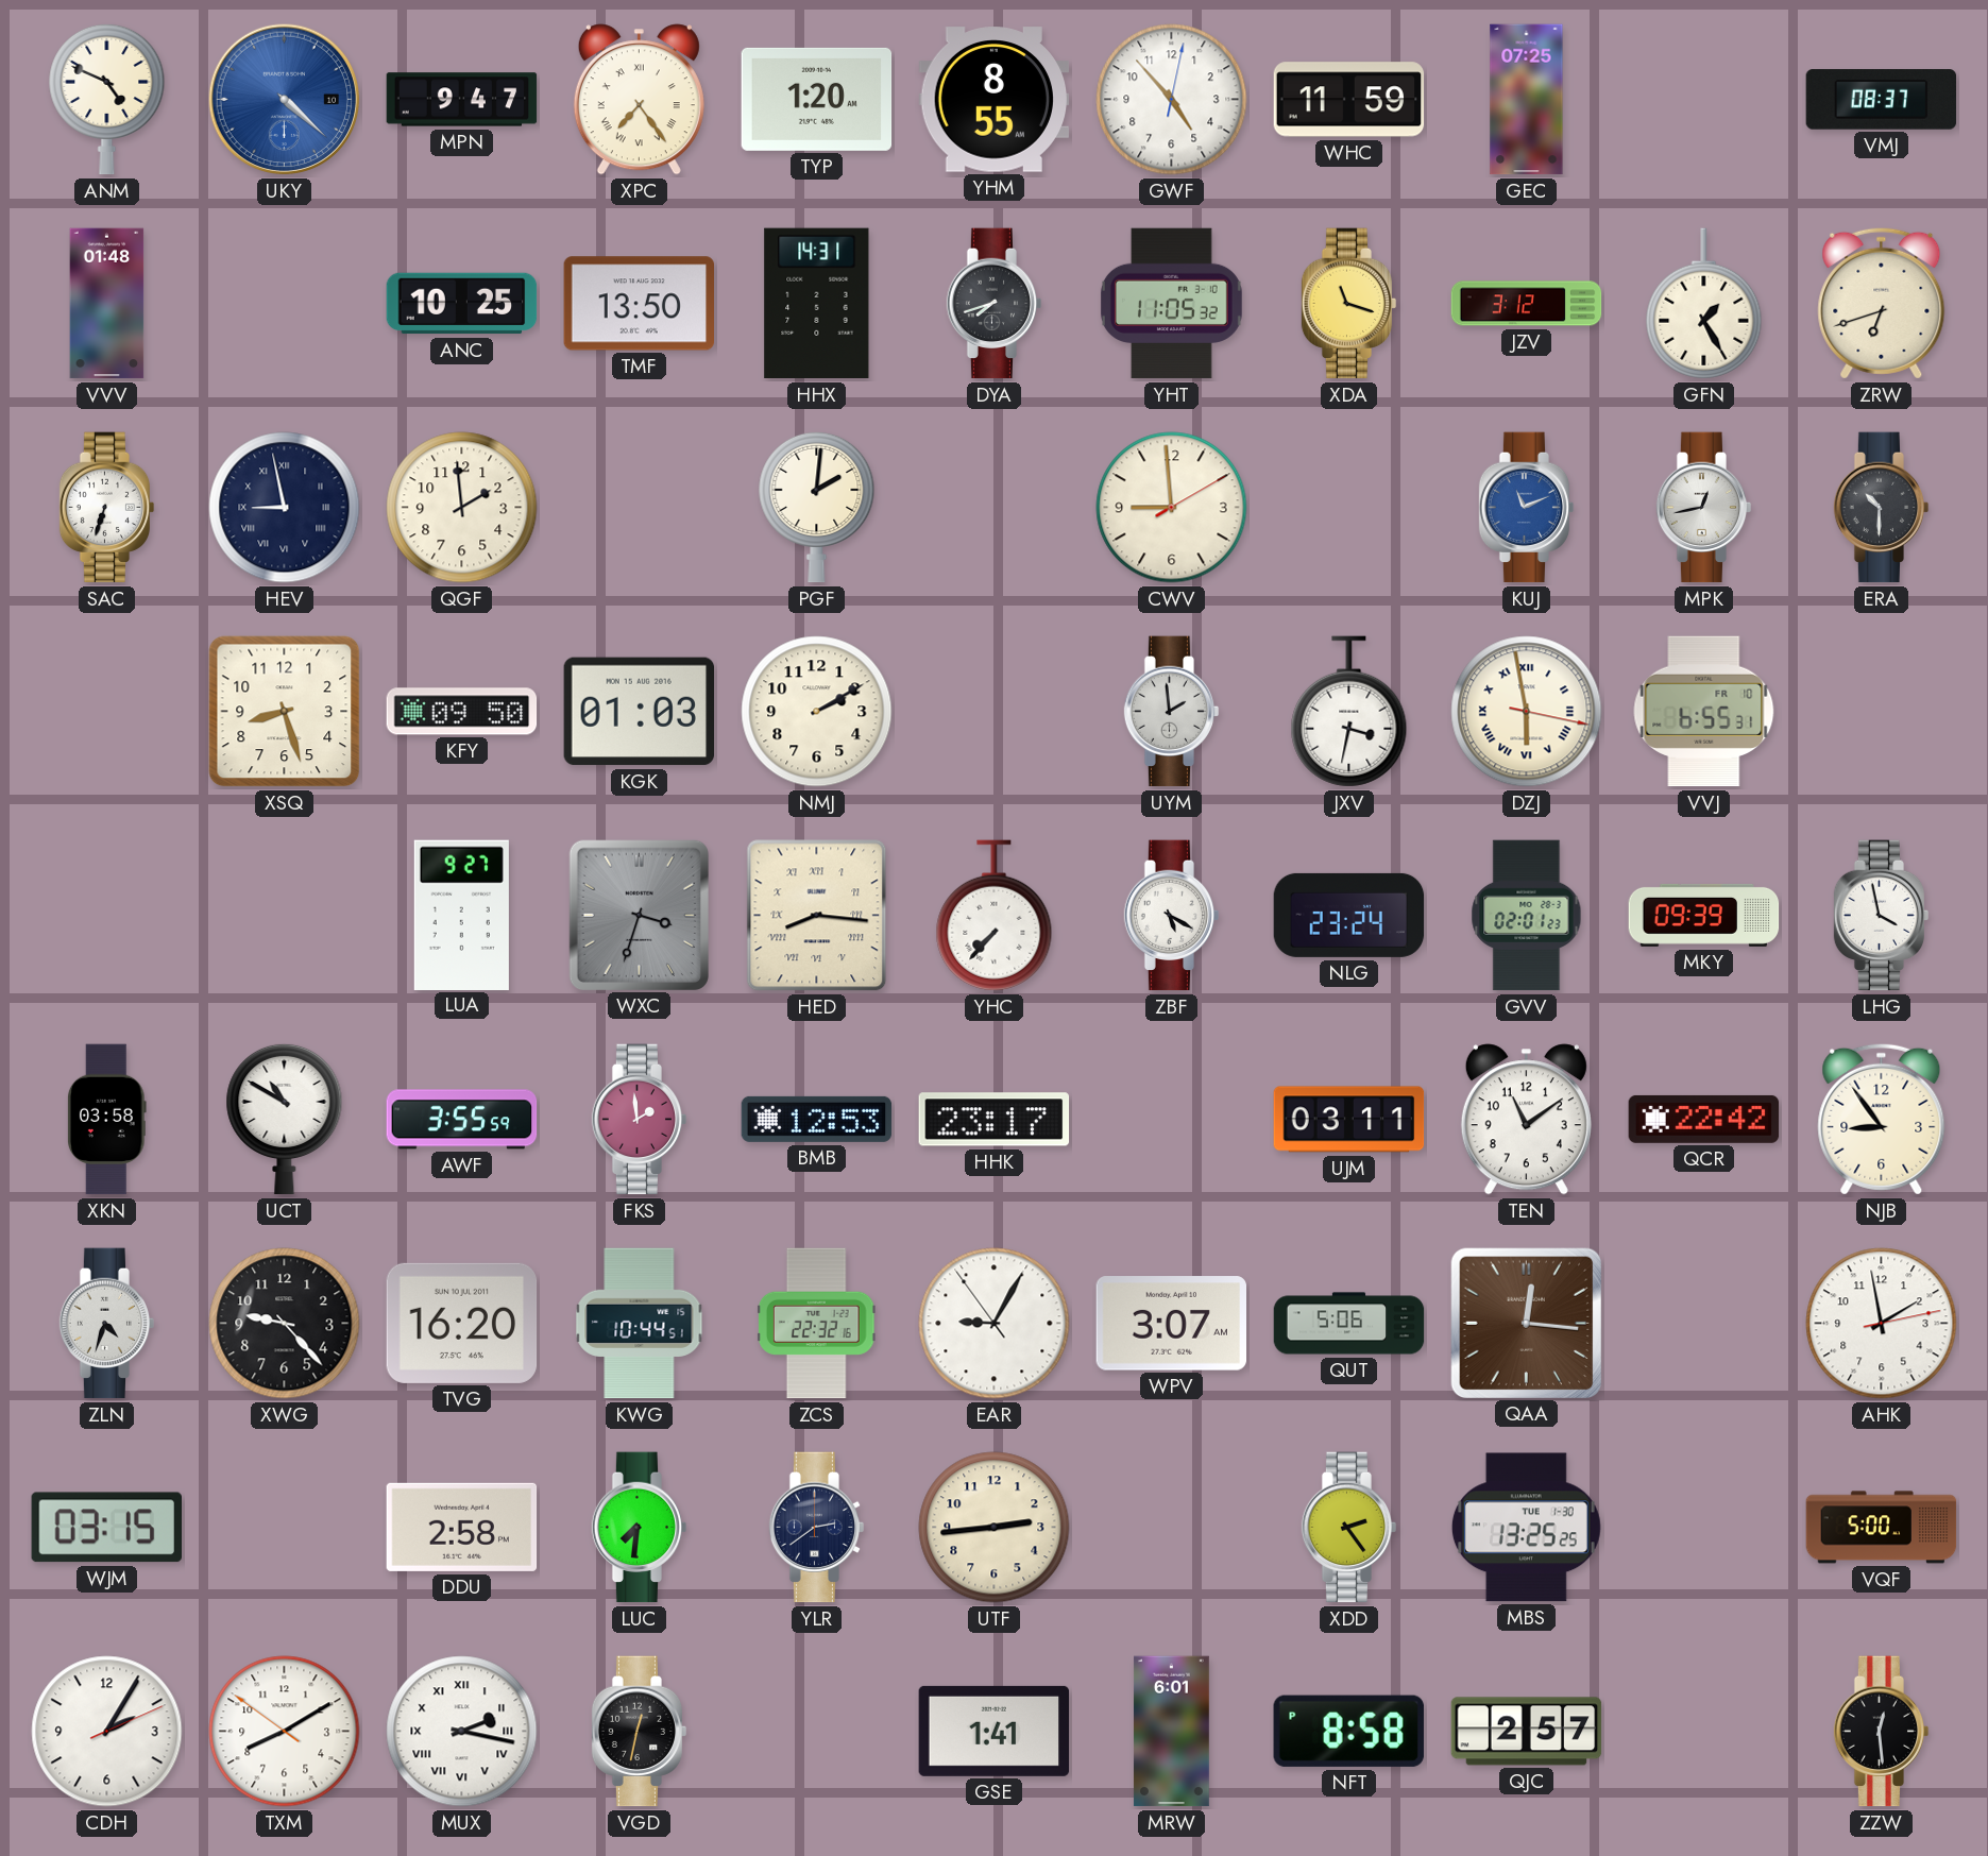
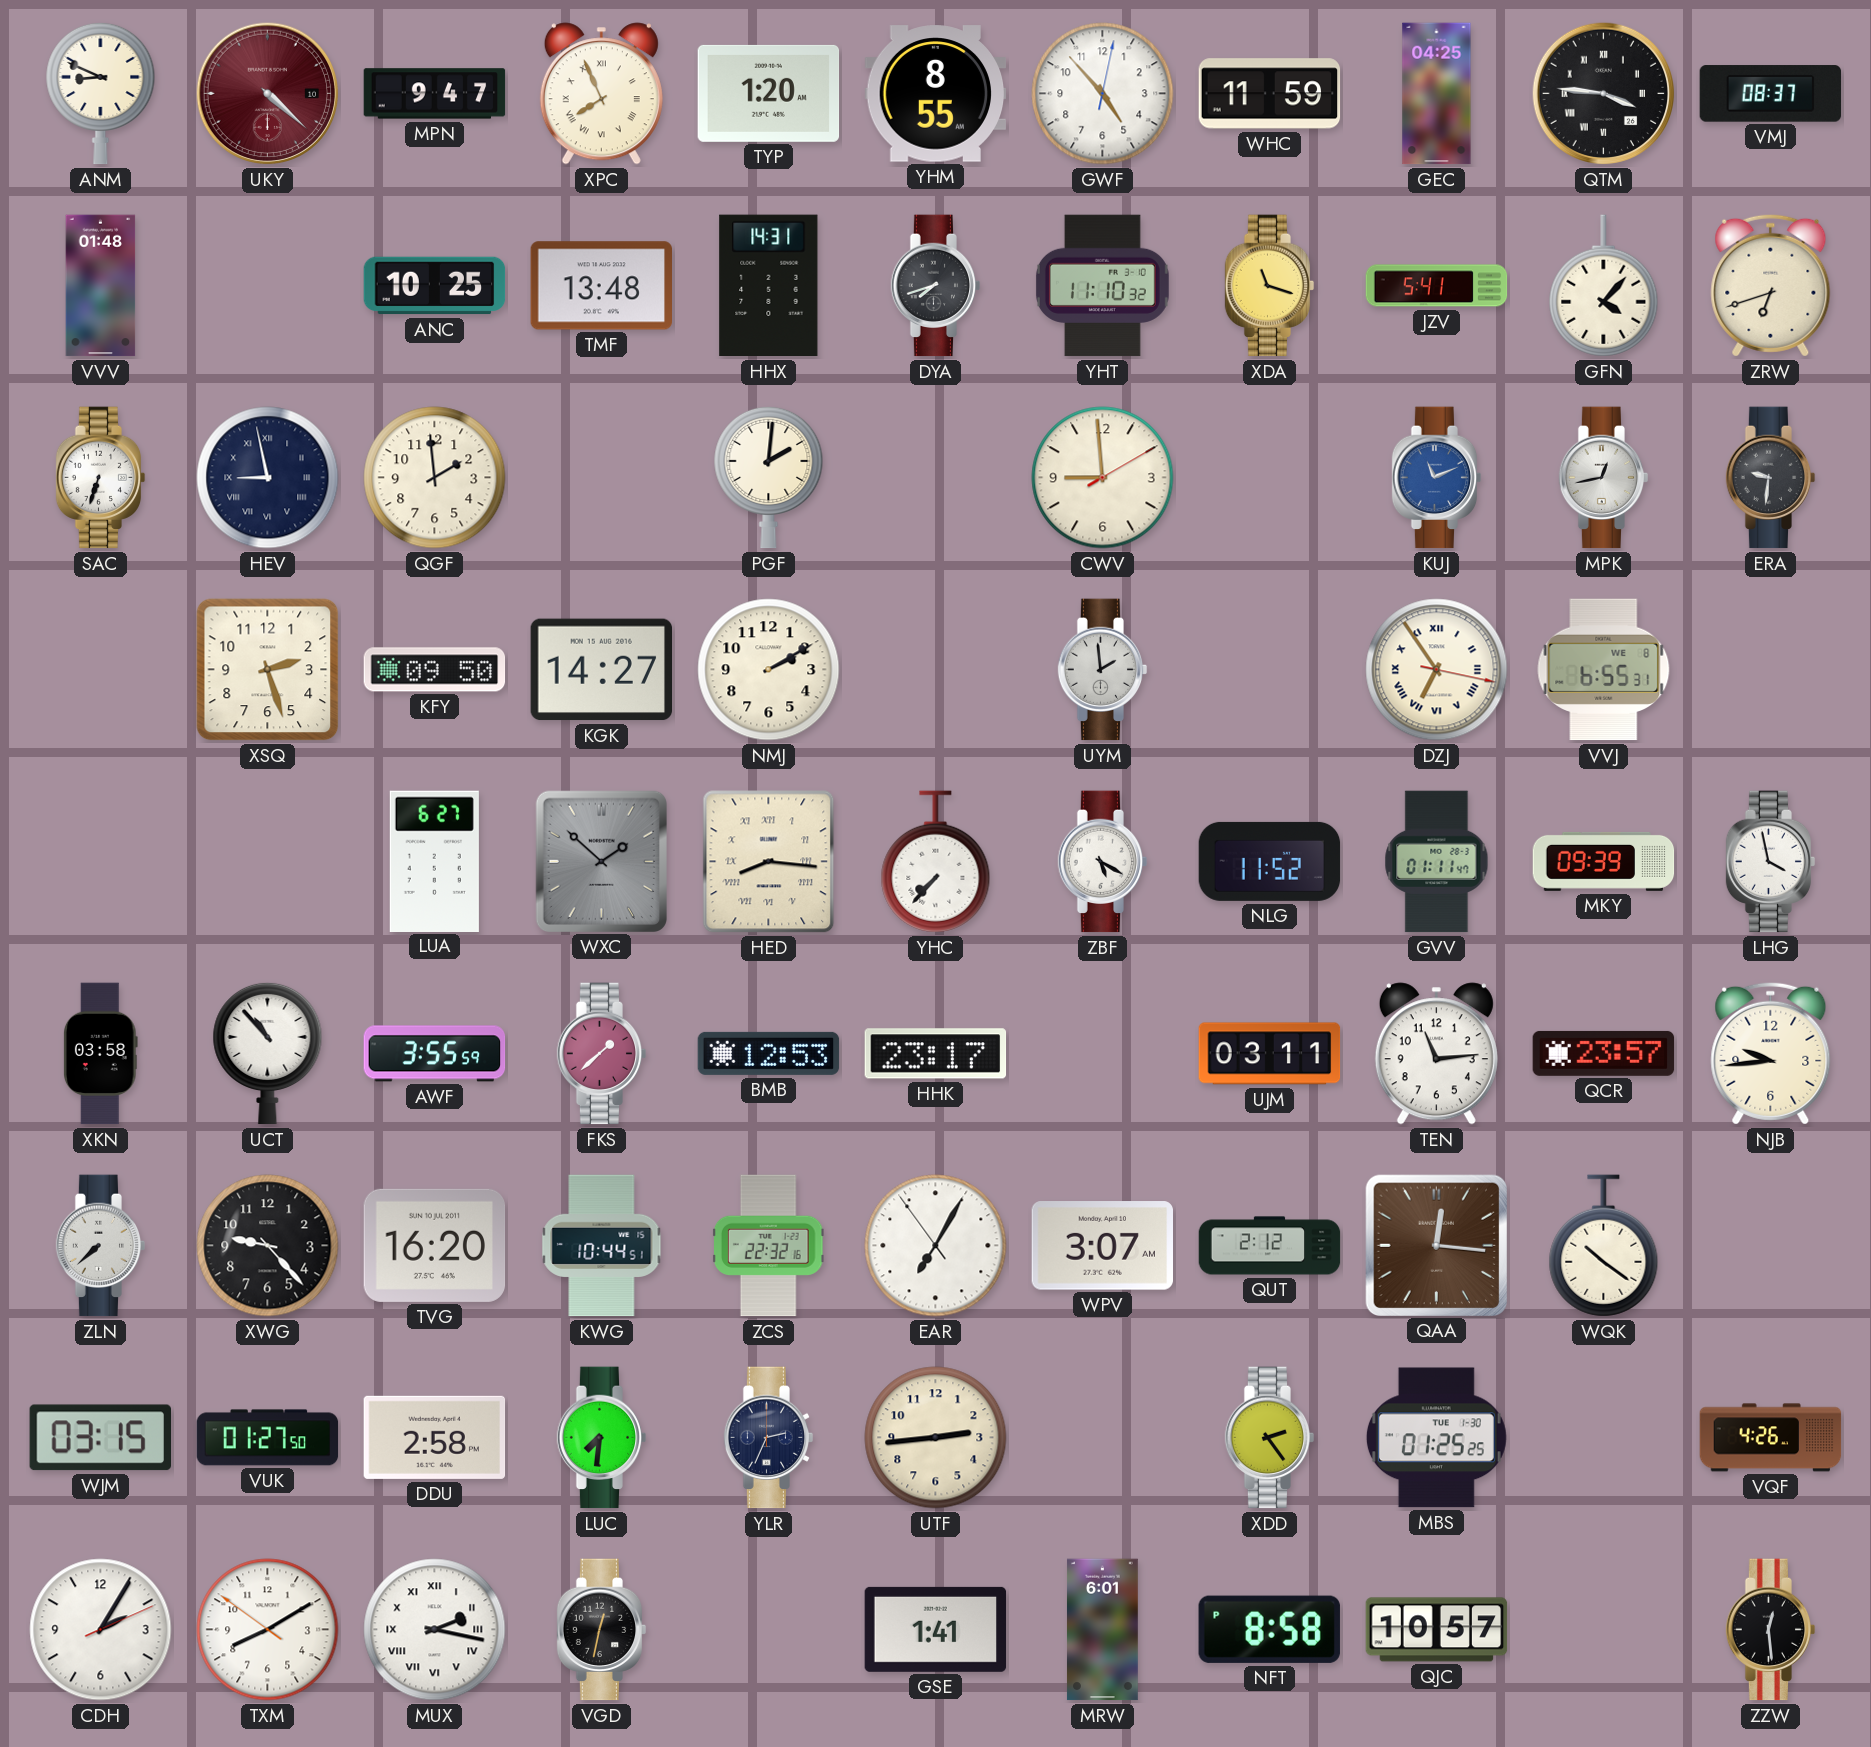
ANM: 4:49 -> 8:49
UKY dial: blue -> burgundy
XPC: 7:24 -> 7:56
GEC: 07:25 -> 04:25
QTM: none -> 3:46
TMF: 13:50 -> 13:48
YHT: 11:05 -> 11:10
JZV: 3:12 -> 5:41
GFN: 1:25 -> 4:07
ERA: 10:30 -> 9:31
XSQ: 8:27 -> 2:27
KGK: 01:03 -> 14:27
JXV: 3:32 -> none
DZJ: 5:58 -> 6:54
VVJ date: FR 10 -> WE 8
LUA: 9:27 -> 6:27
WXC: 3:33 -> 1:52
NLG: 23:24 -> 11:52
GVV: 02:01 -> 01:11
UCT: 10:50 -> 10:53
FKS: 1:59 -> 1:38
TEN: 11:09 -> 11:14
QCR: 22:42 -> 23:57
NJB: 8:54 -> 9:44
ZLN: 4:33 -> 7:38
EAR: 9:04 -> 7:04
QUT: 5:06 -> 2:12
WQK: none -> 10:21
AHK: 1:58 -> none
VUK: none -> 01:27
YLR: 2:39 -> 2:34
MBS: 13:25 -> 01:25
VQF: 5:00 -> 4:26
QJC: 2:57 -> 10:57
